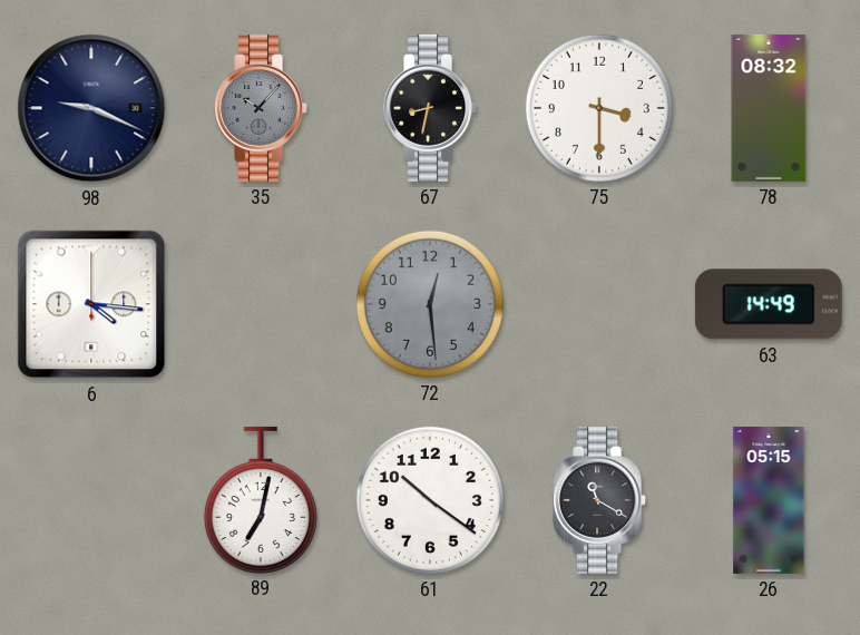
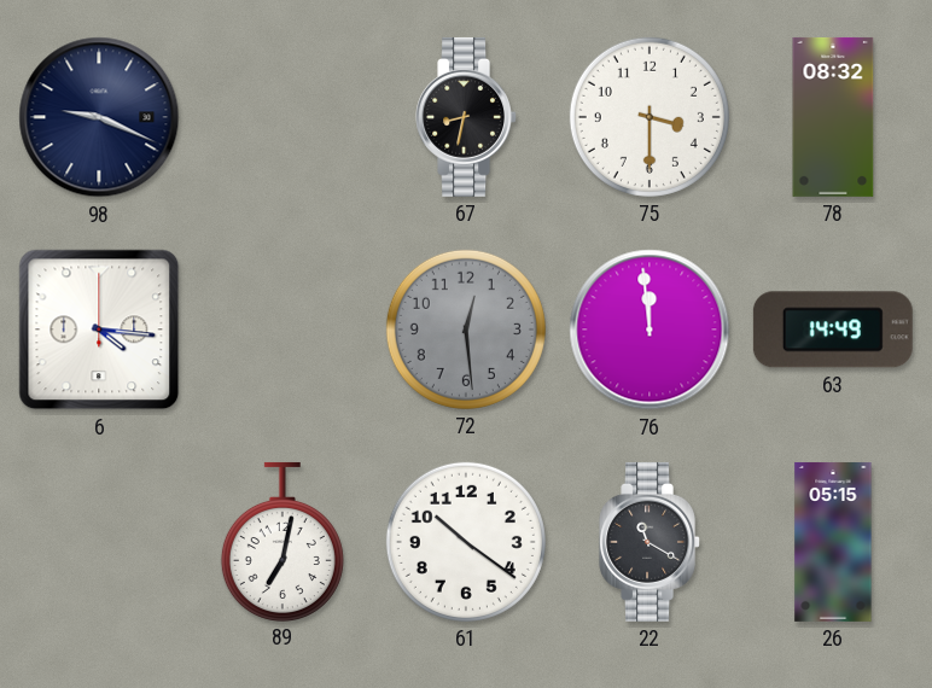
35: 10:07 -> none
76: none -> 11:59
